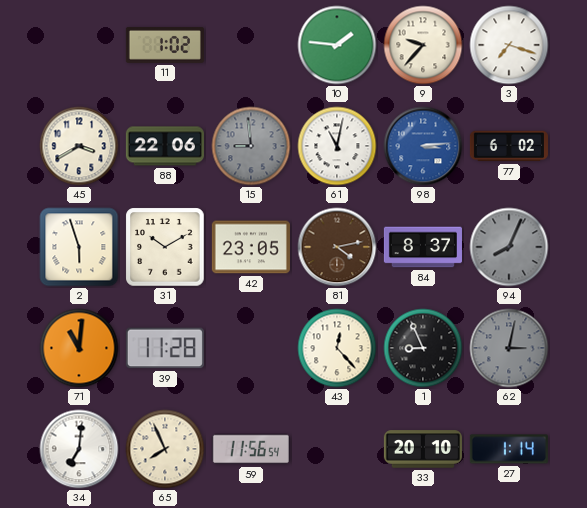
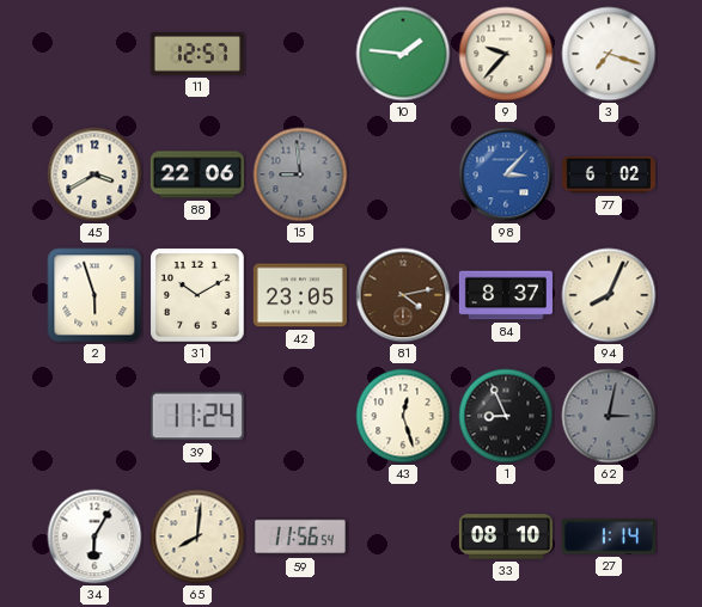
11: 1:02 -> 12:57
61: 11:02 -> none
98: 3:14 -> 3:07
94 dial: grey -> cream
71: 11:01 -> none
39: 11:28 -> 11:24
43: 12:23 -> 12:27
34: 7:01 -> 6:05
65: 7:56 -> 8:01
33: 20:10 -> 08:10
